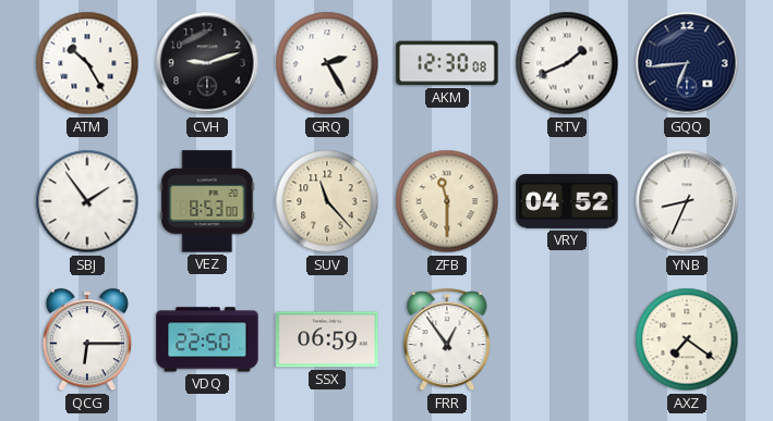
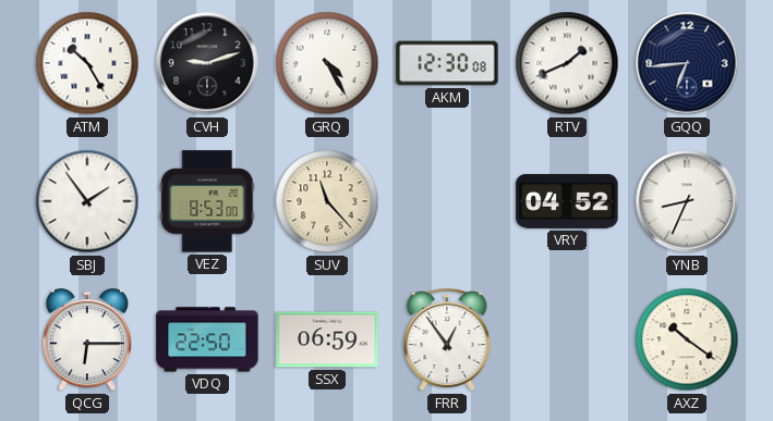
GRQ: 2:25 -> 4:25
ZFB: 11:30 -> none
AXZ: 7:21 -> 10:21
